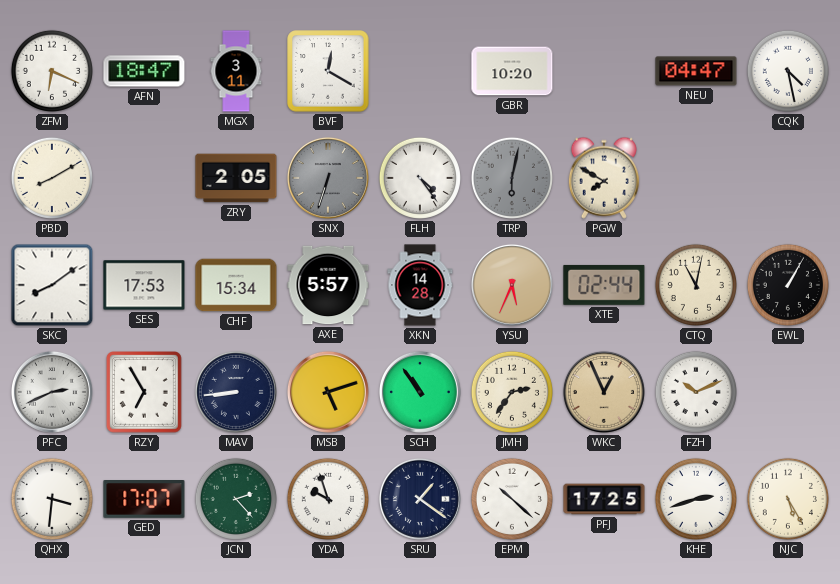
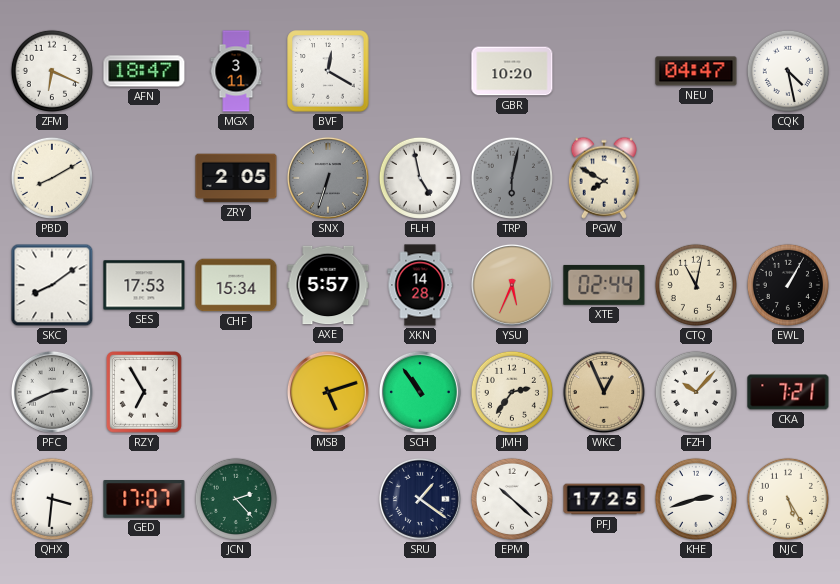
FLH: 4:24 -> 4:58
MAV: 8:44 -> none
FZH: 10:11 -> 10:07
CKA: none -> 7:21
YDA: 9:57 -> none
